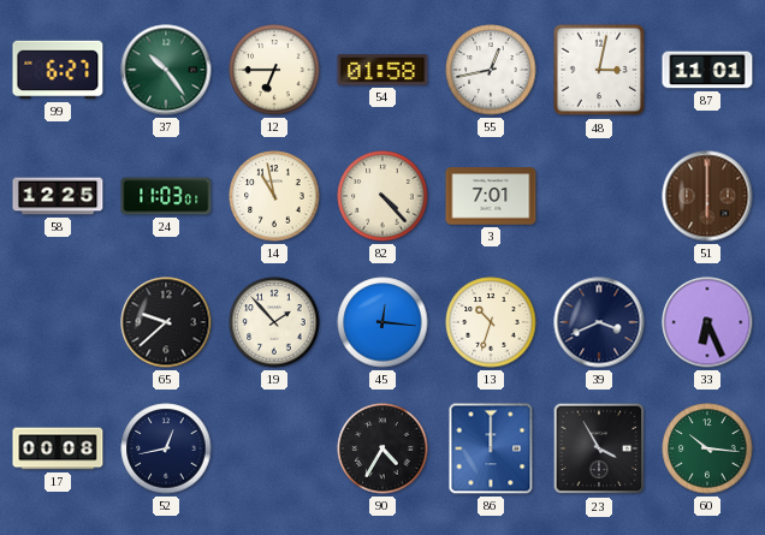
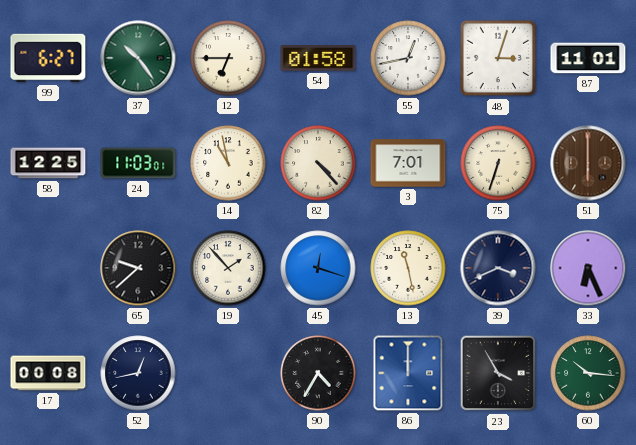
48: 3:02 -> 3:03
75: none -> 6:33
45: 12:16 -> 12:18
13: 10:33 -> 11:28
